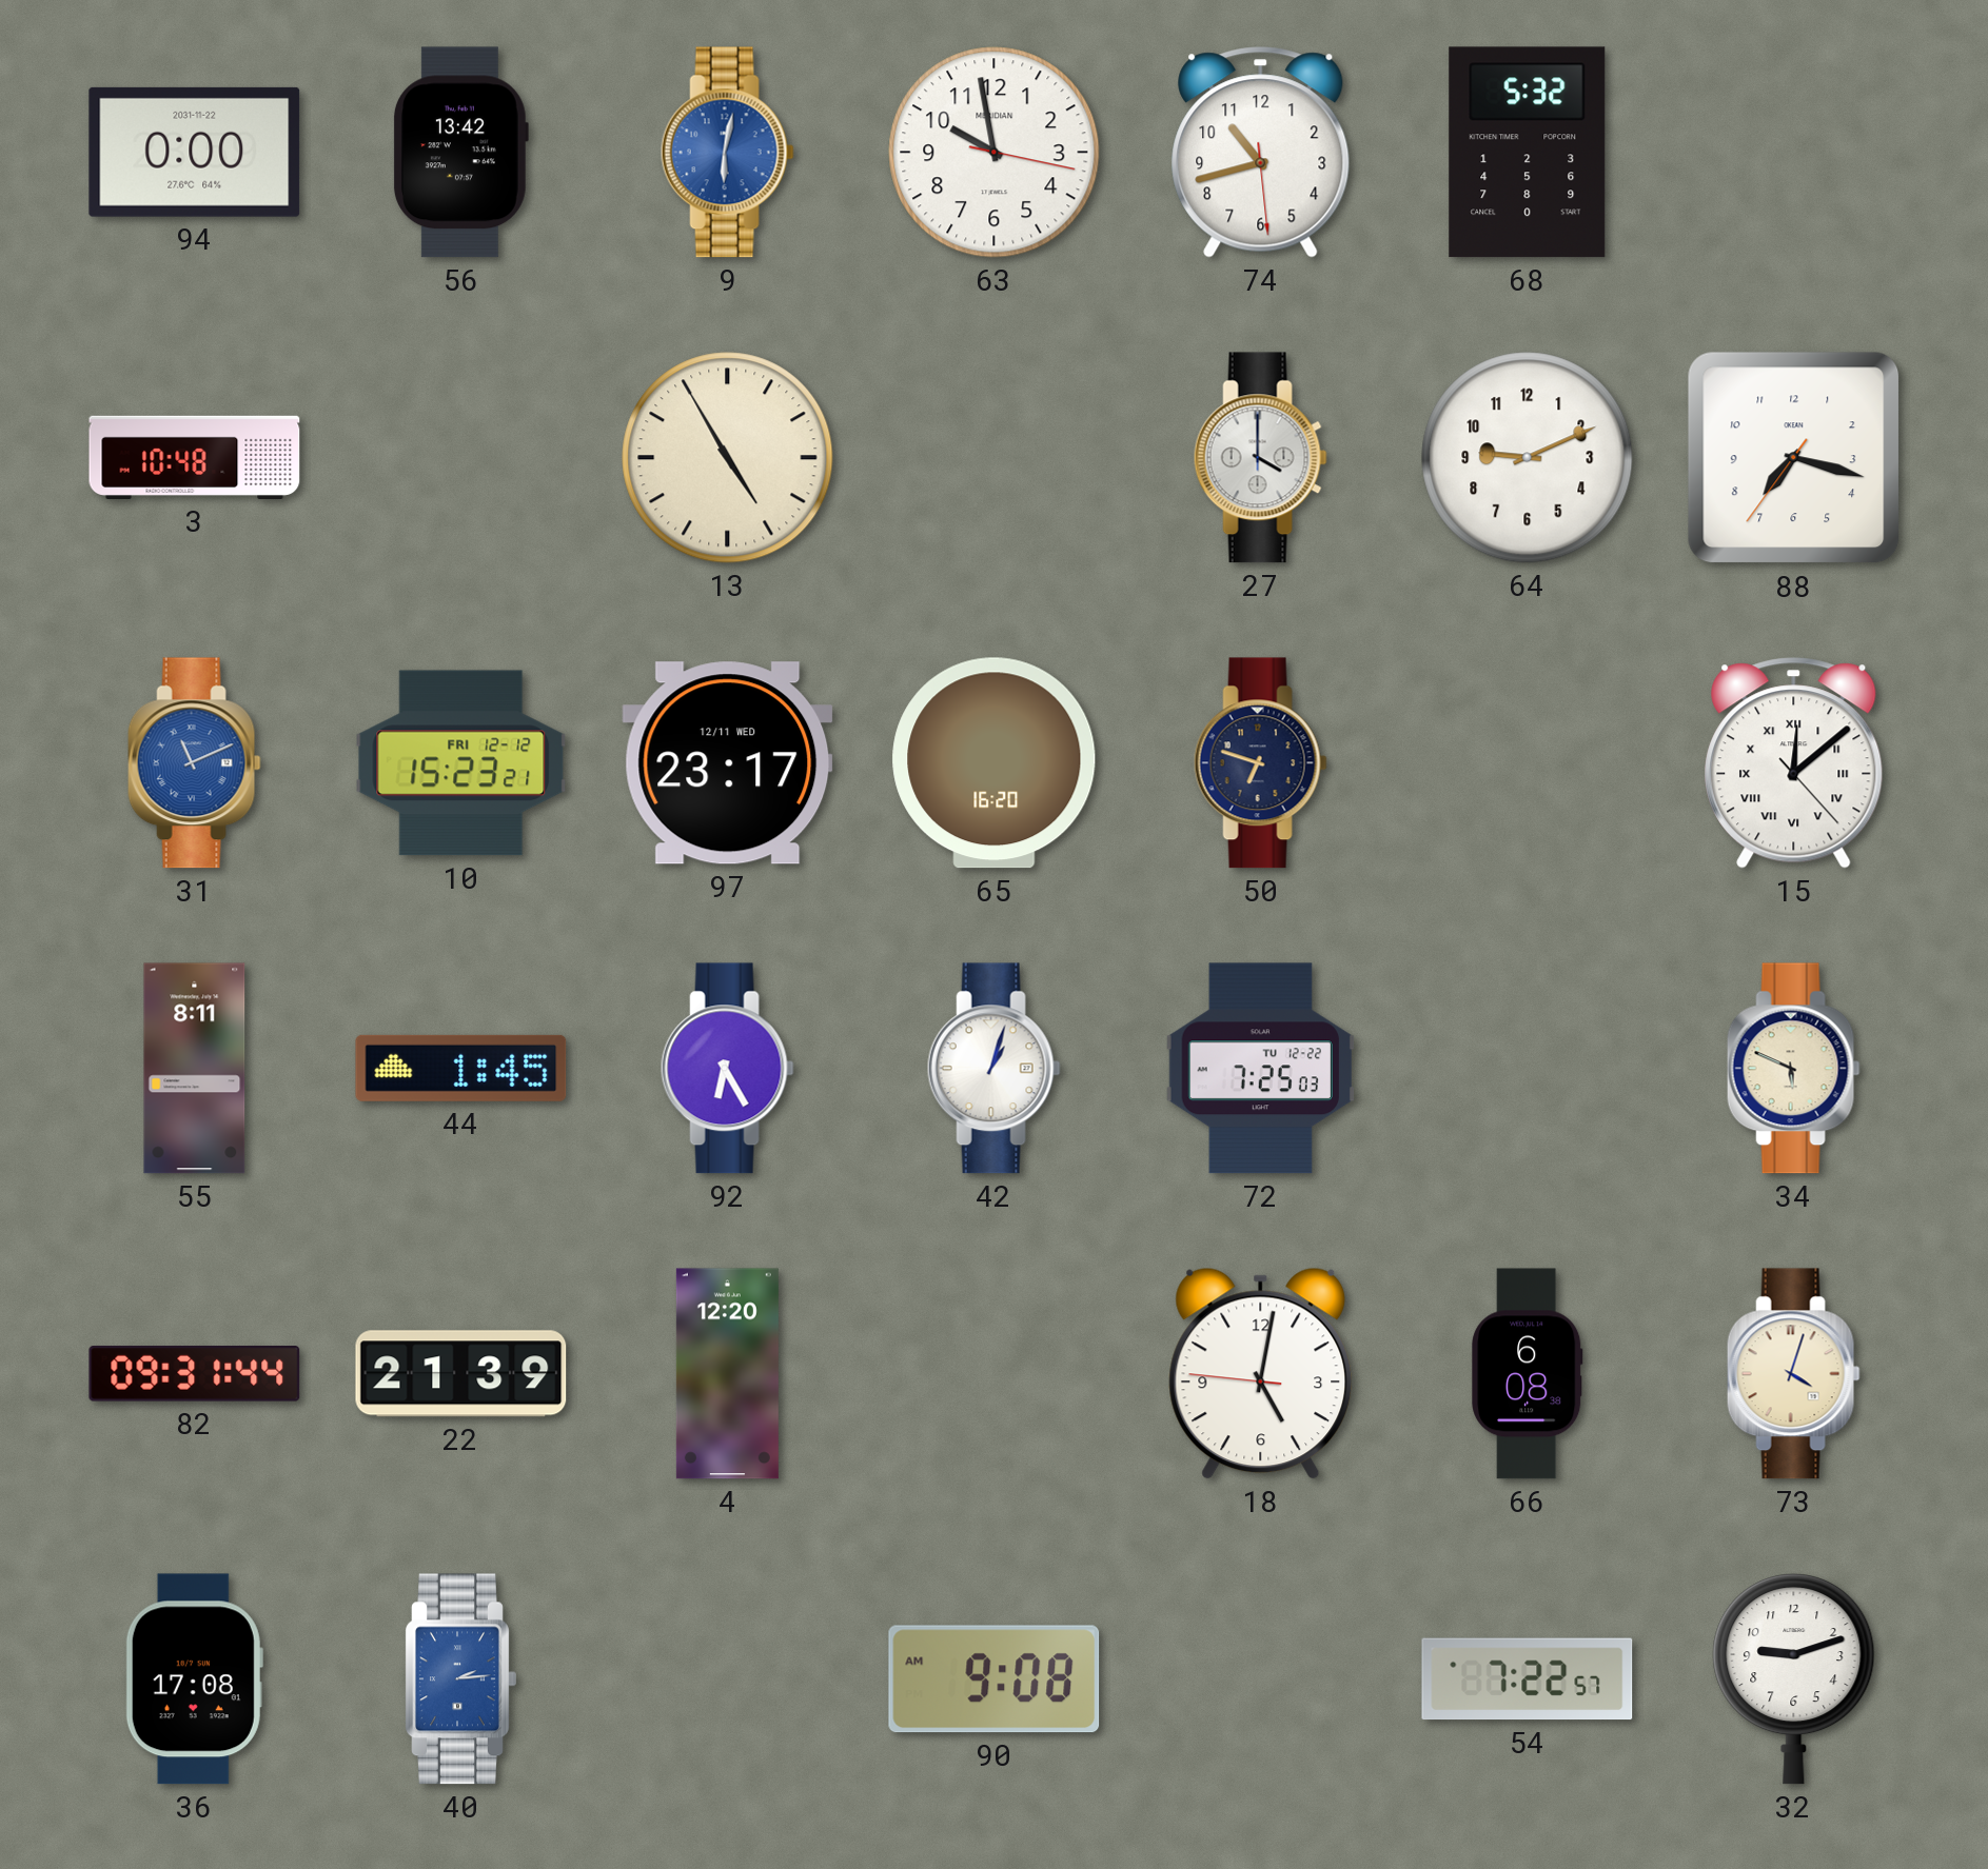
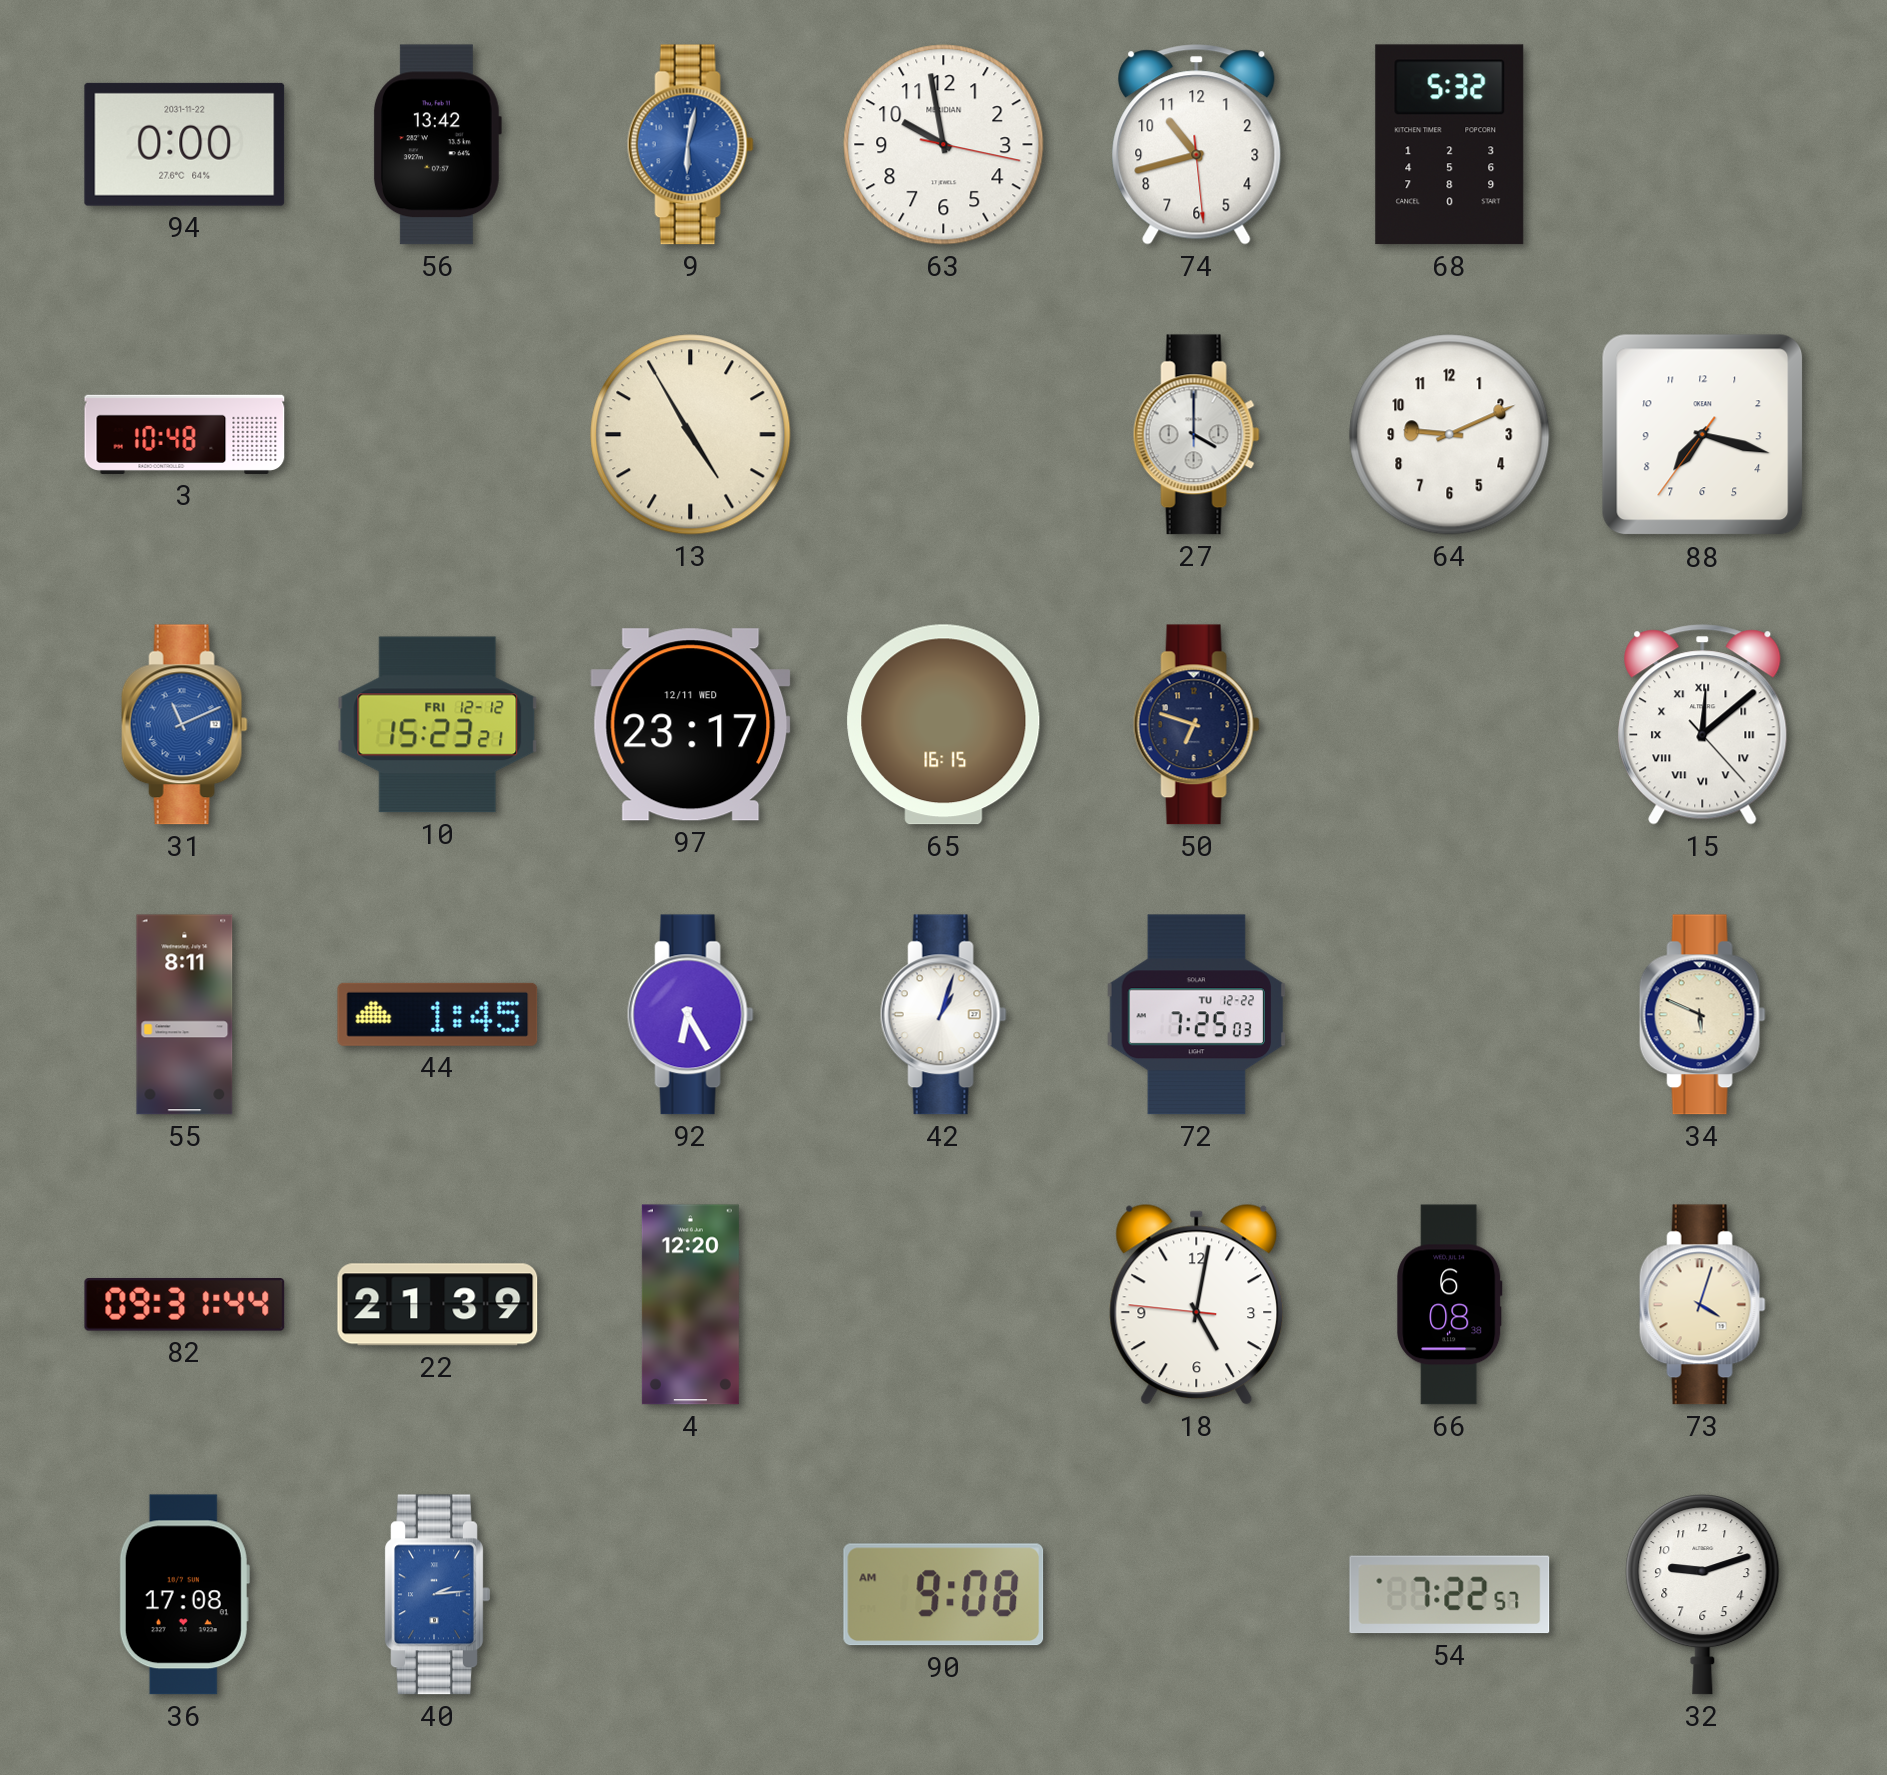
65: 16:20 -> 16:15
